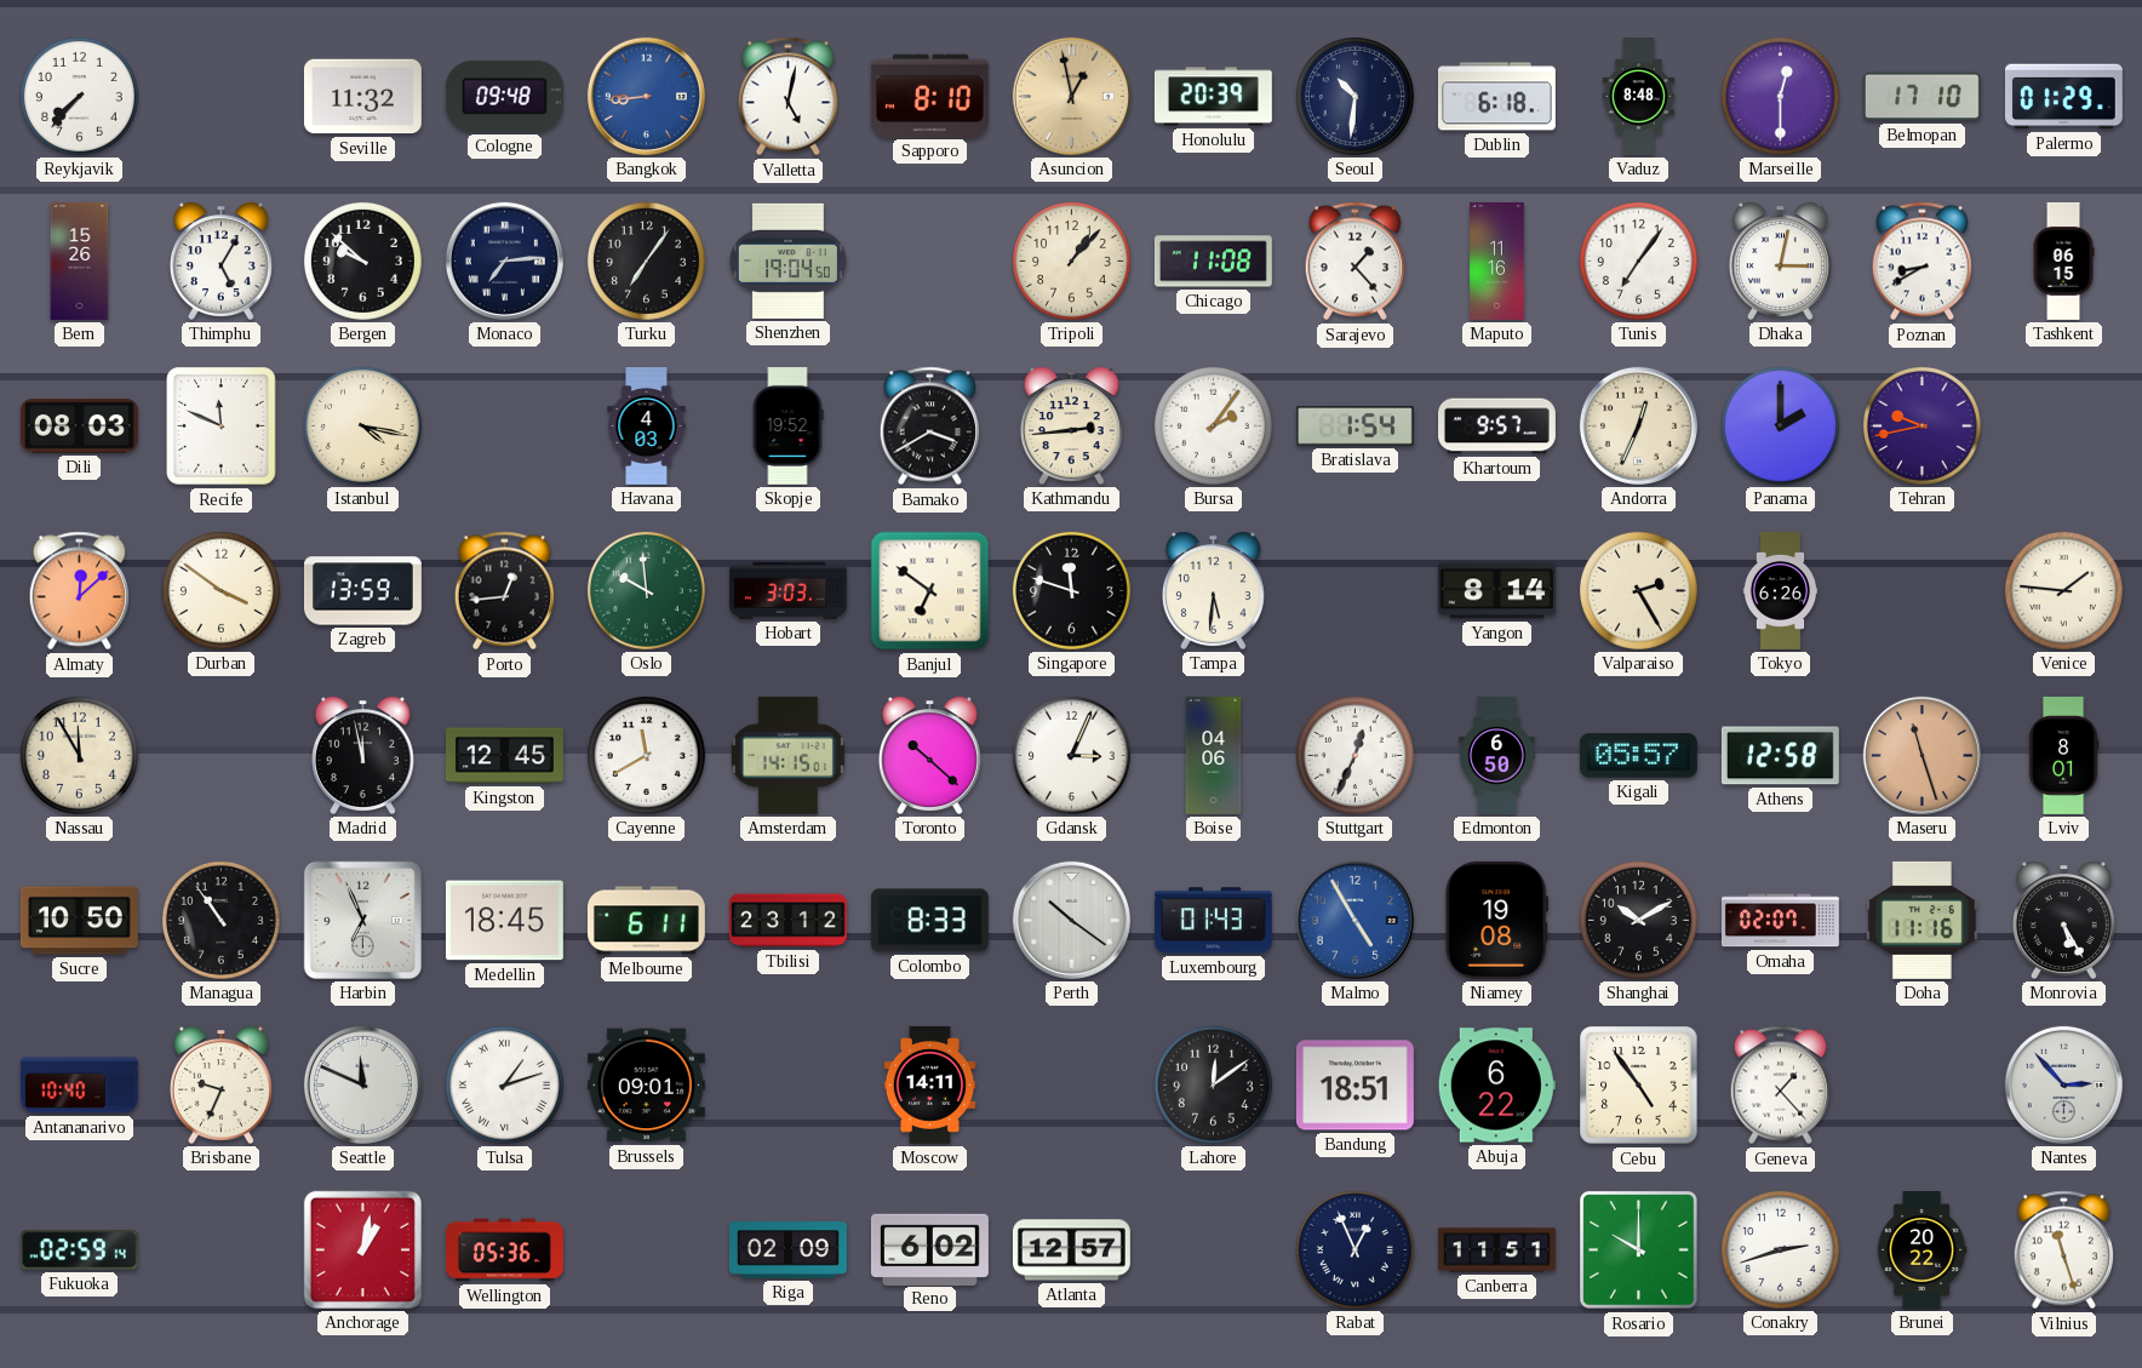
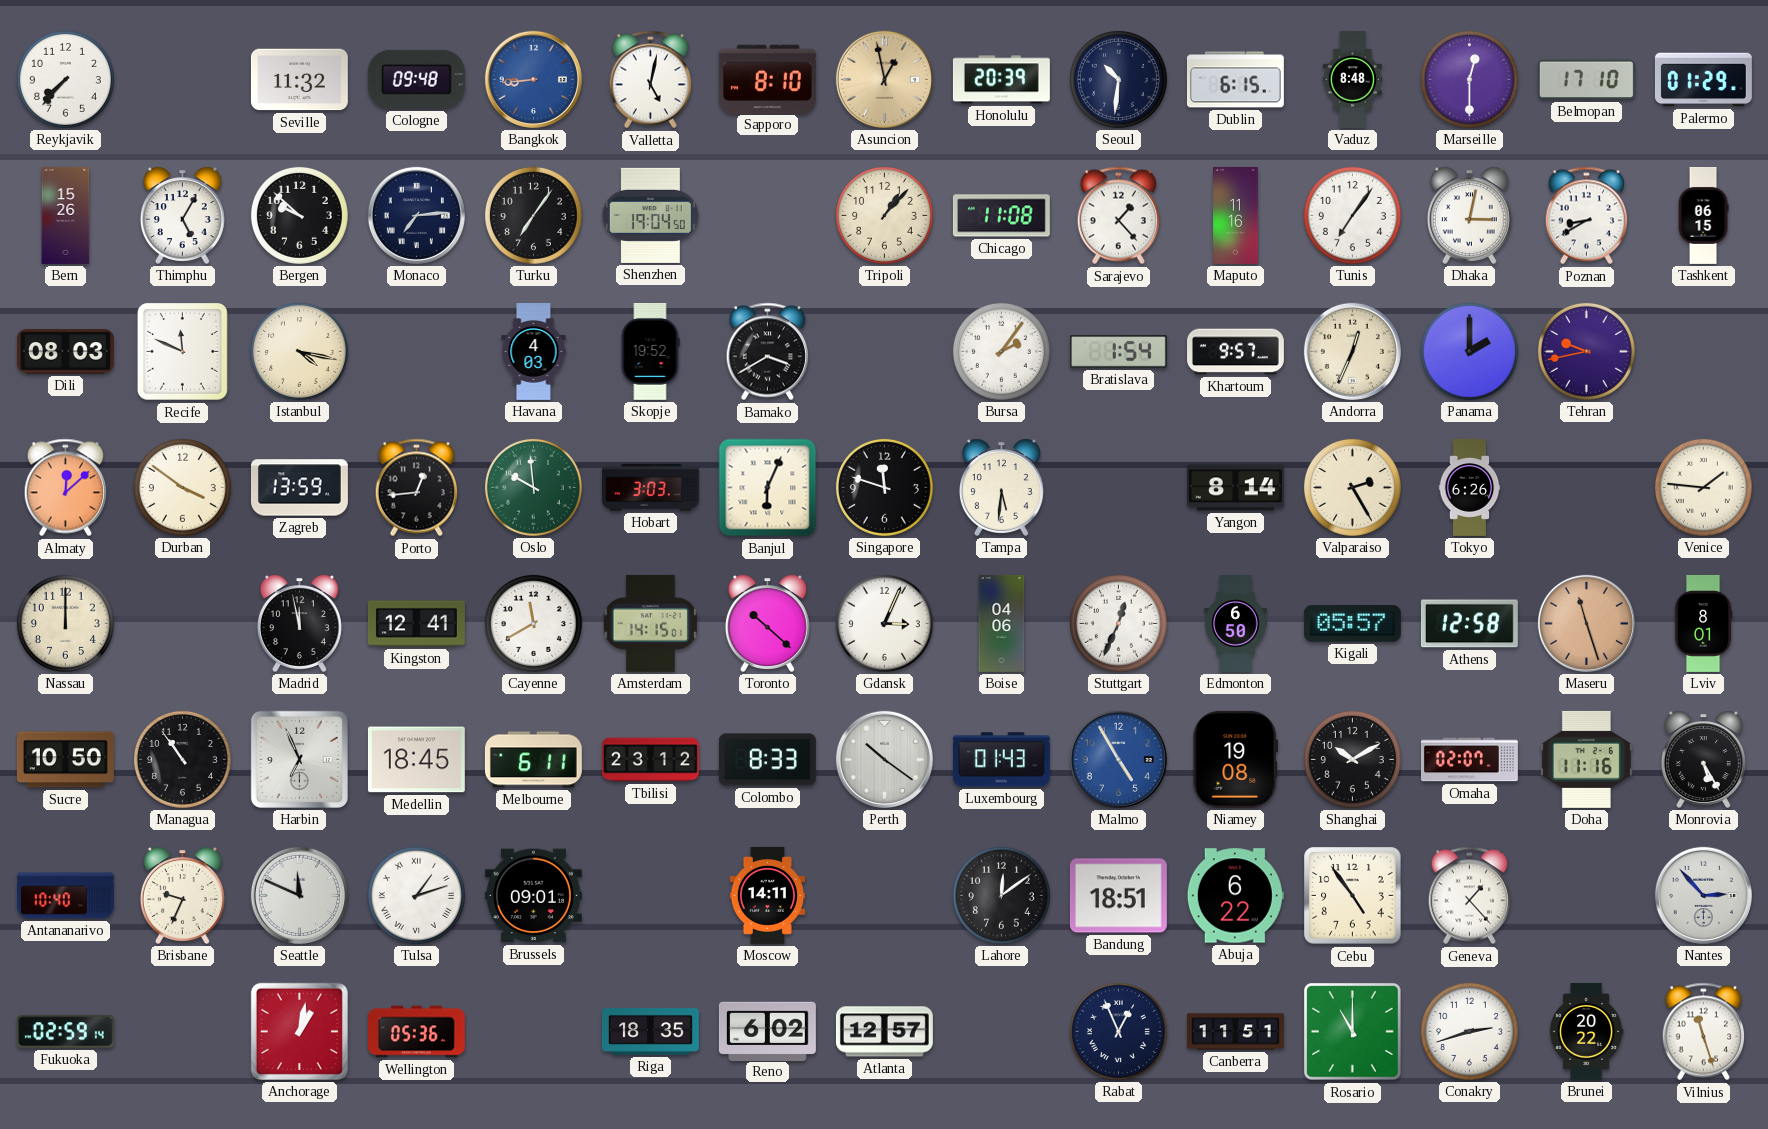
Dublin: 6:18 -> 6:15
Kathmandu: 2:44 -> none
Banjul: 6:51 -> 6:04
Nassau: 11:55 -> 12:00
Kingston: 12:45 -> 12:41
Riga: 02:09 -> 18:35
Rosario: 10:00 -> 11:00
